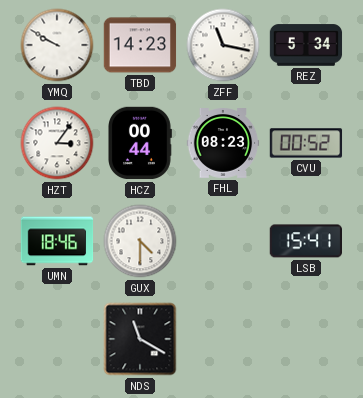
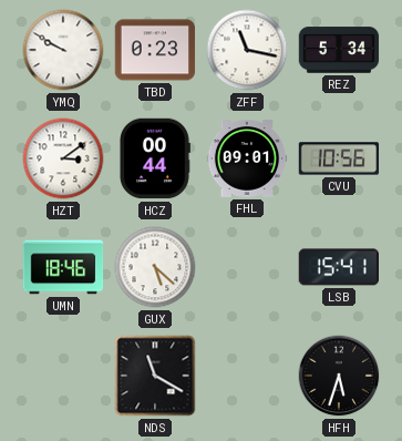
TBD: 14:23 -> 0:23
HZT: 3:06 -> 3:09
FHL: 08:23 -> 09:01
CVU: 00:52 -> 10:56
GUX: 4:30 -> 5:22
HFH: none -> 5:33
